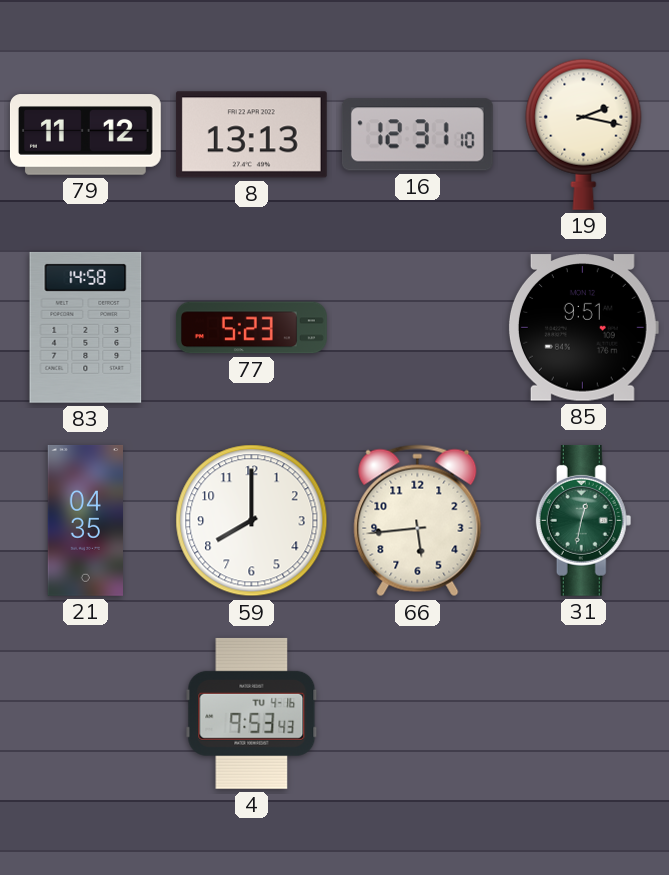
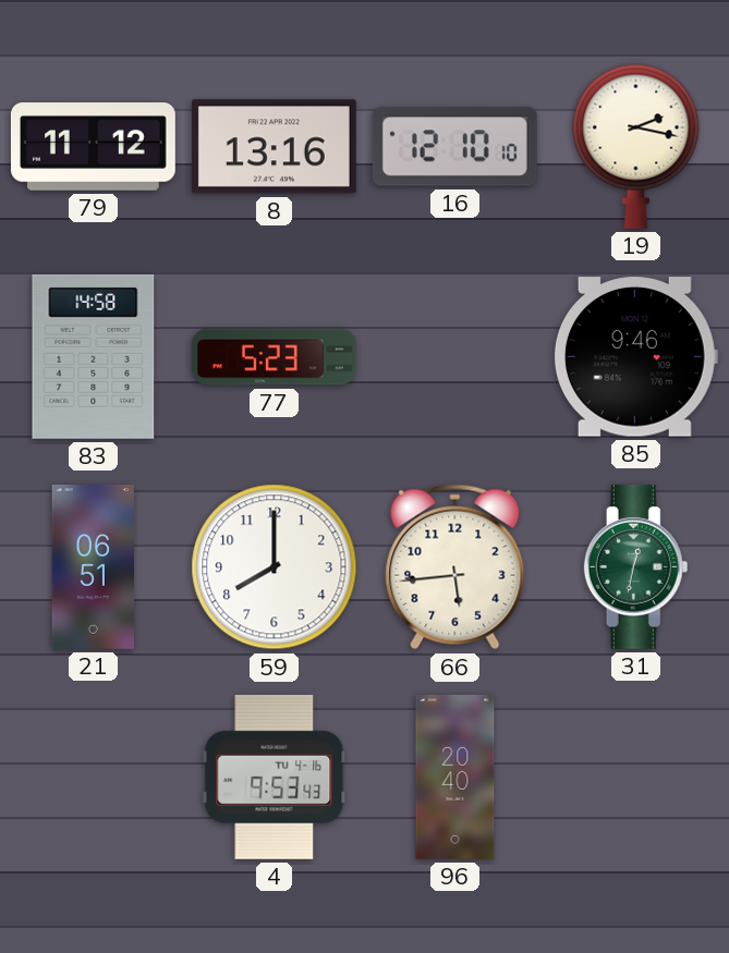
8: 13:13 -> 13:16
16: 12:31 -> 12:10
85: 9:51 -> 9:46
21: 04:35 -> 06:51
96: none -> 20:40
